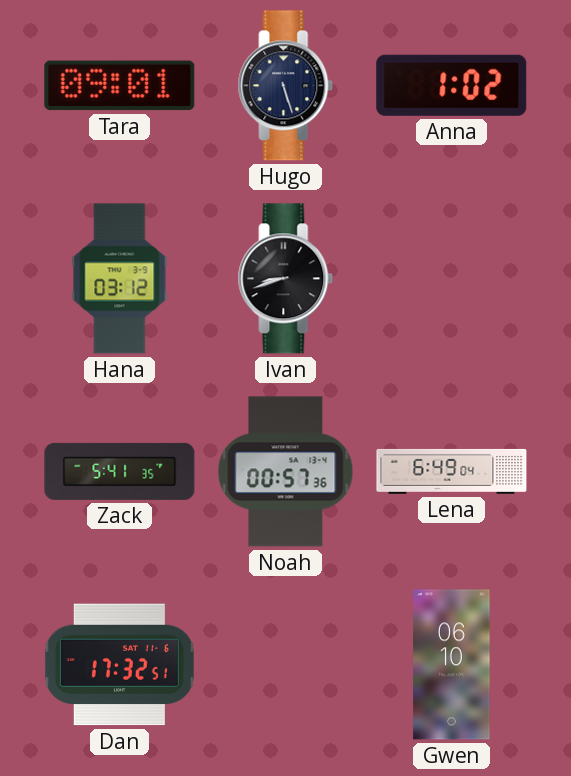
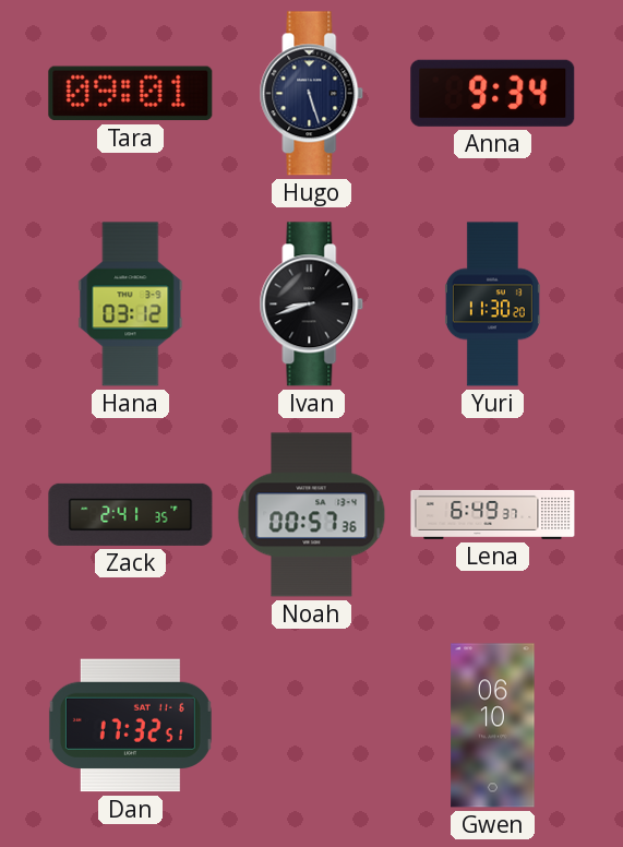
Anna: 1:02 -> 9:34
Yuri: none -> 11:30
Zack: 5:41 -> 2:41
Lena: 6:49:04 -> 6:49:37
